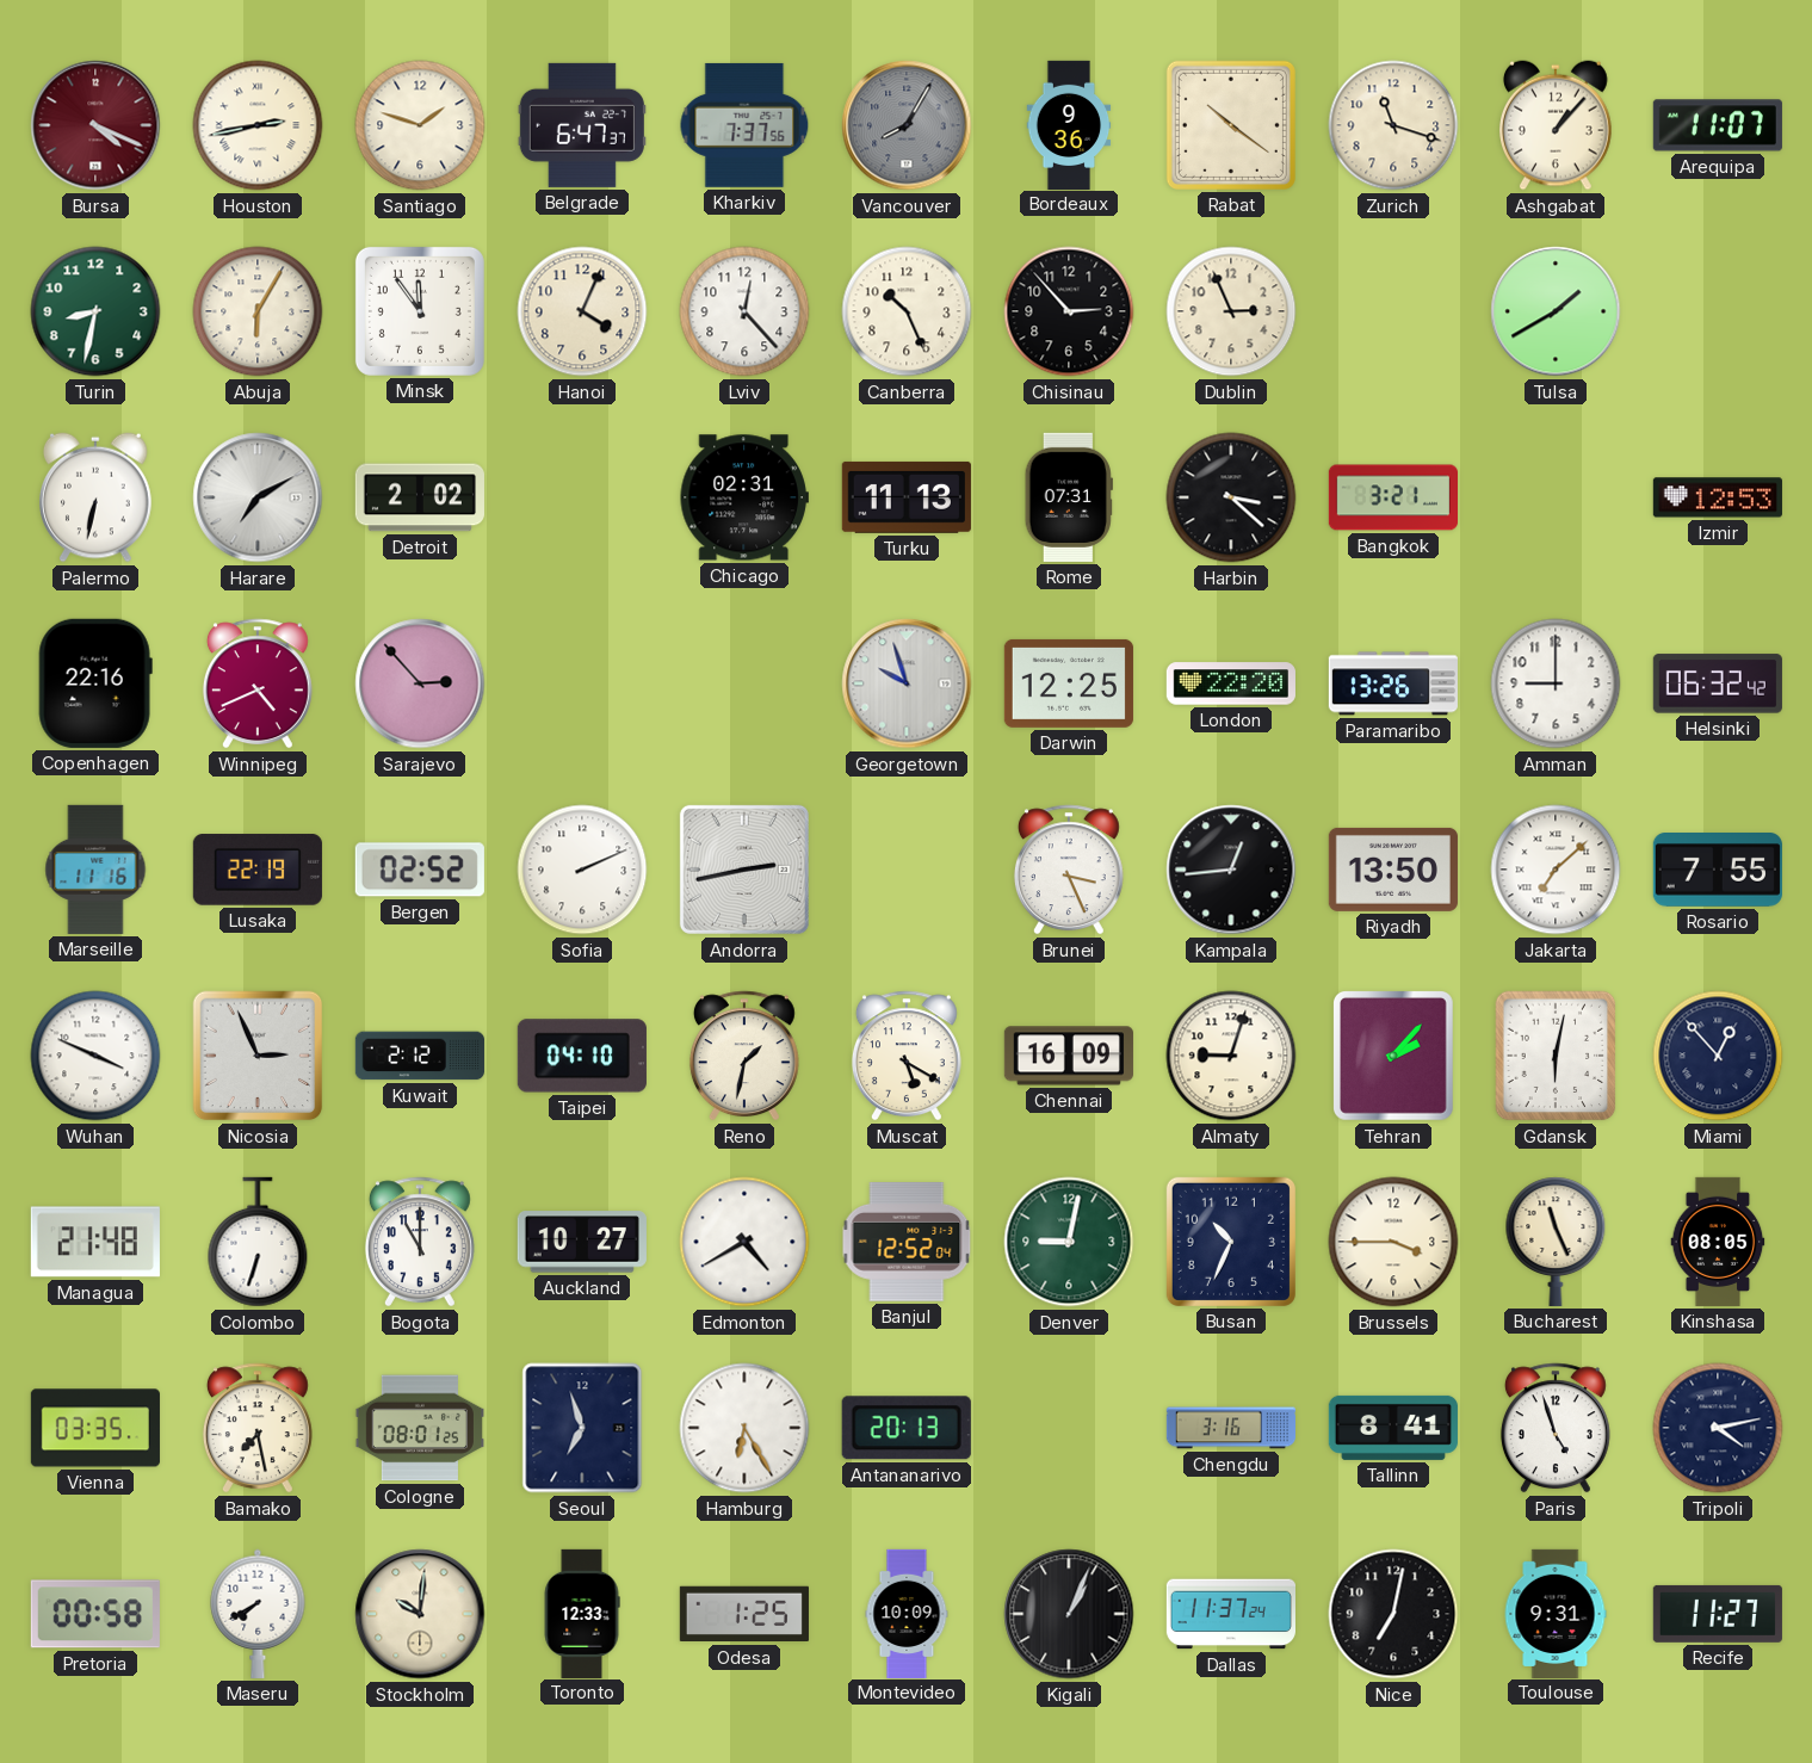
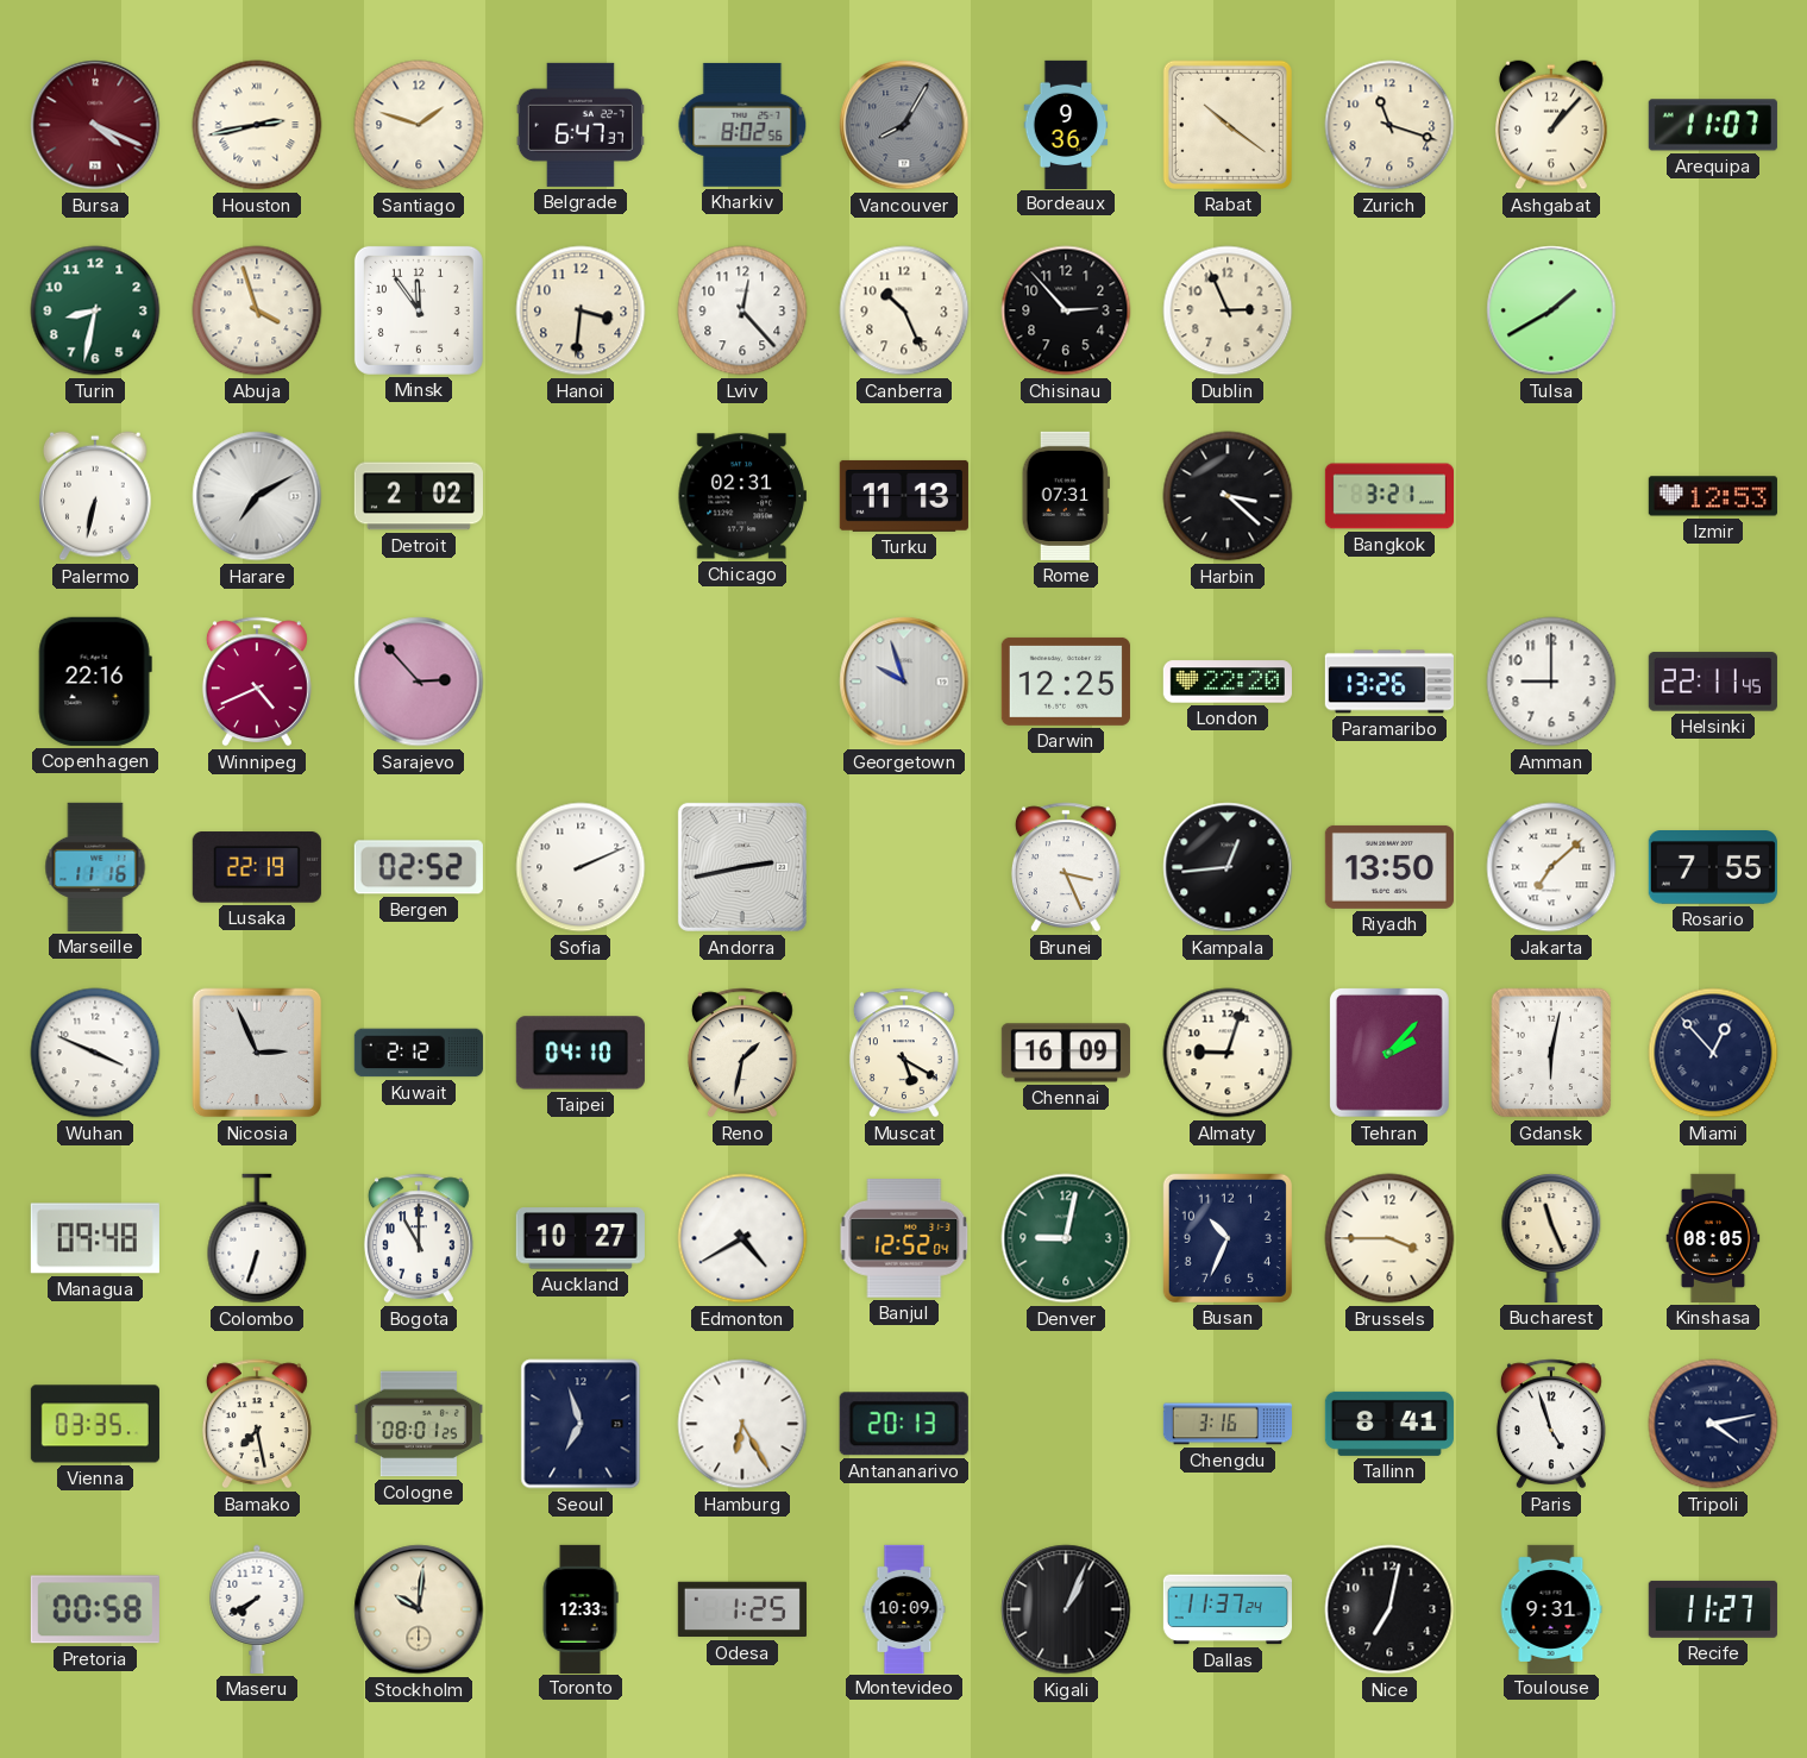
Kharkiv: 7:37 -> 8:02
Abuja: 6:05 -> 3:57
Hanoi: 4:04 -> 3:31
Helsinki: 06:32 -> 22:11
Managua: 21:48 -> 09:48
